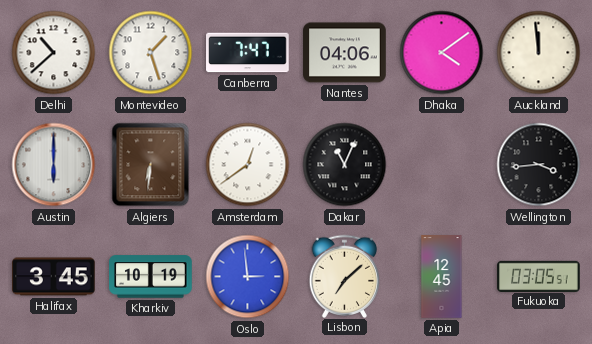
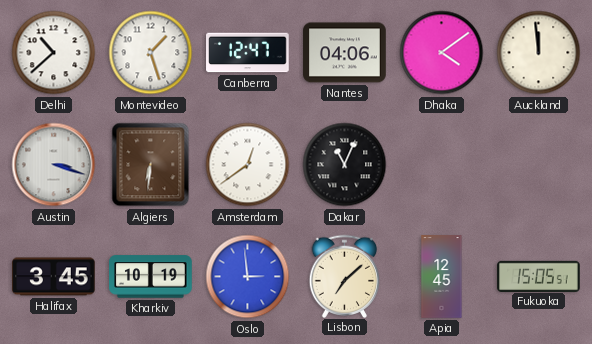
Canberra: 7:47 -> 12:47
Austin: 6:00 -> 3:18
Wellington: 3:44 -> none
Fukuoka: 03:05 -> 15:05
